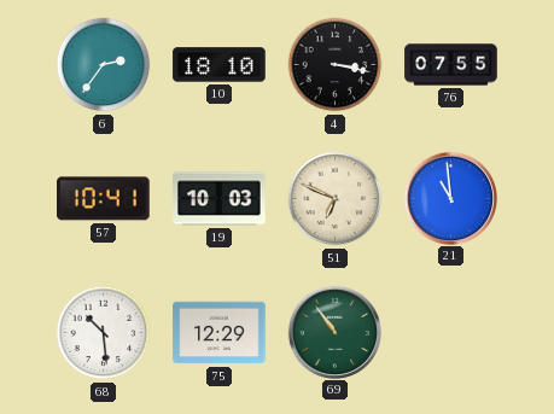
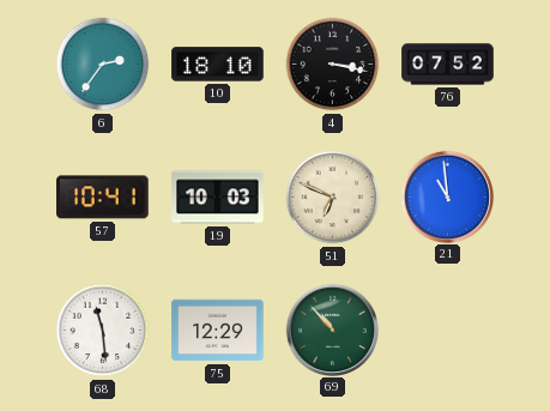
76: 07:55 -> 07:52
68: 10:29 -> 11:29
69: 10:54 -> 10:53
